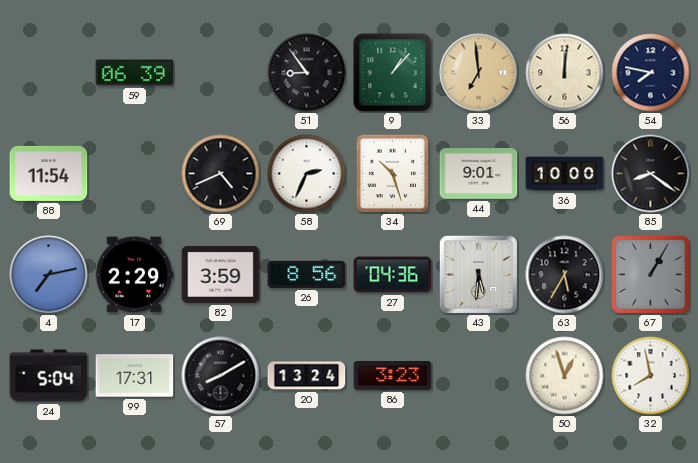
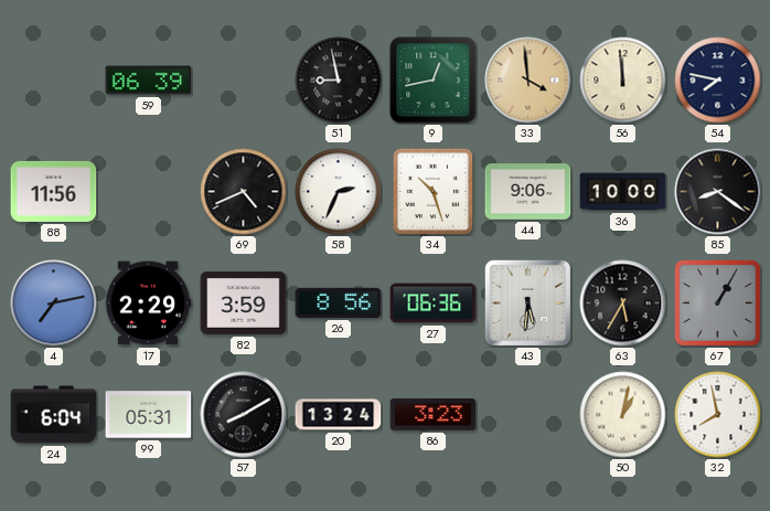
51: 8:54 -> 8:58
9: 1:07 -> 12:43
33: 6:59 -> 3:59
56: 12:01 -> 11:59
88: 11:54 -> 11:56
44: 9:01 -> 9:06
27: 04:36 -> 06:36
24: 5:04 -> 6:04
99: 17:31 -> 05:31
50: 12:57 -> 1:02
